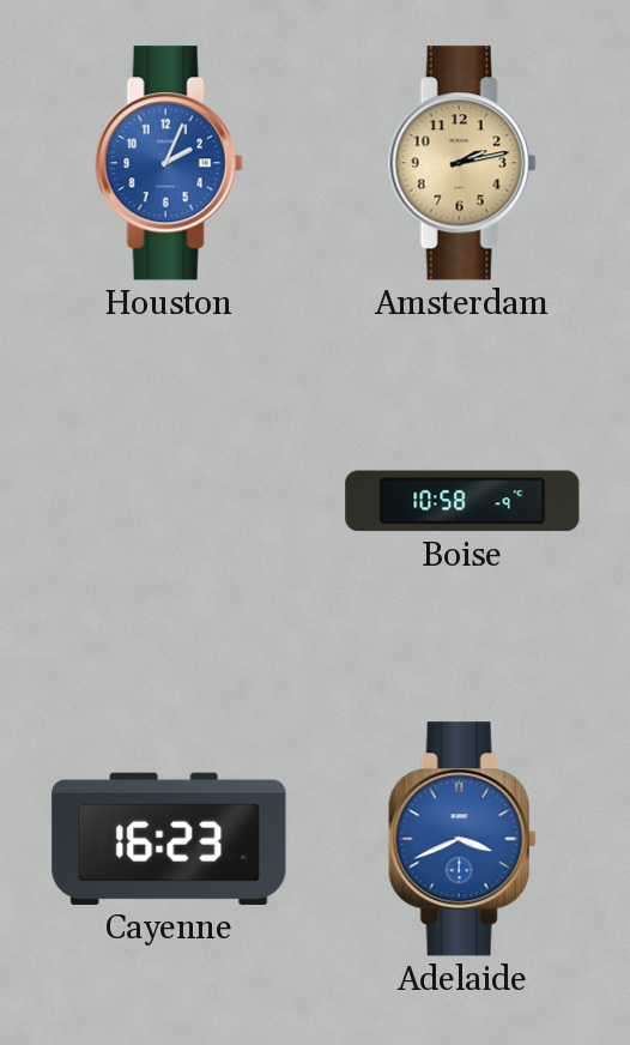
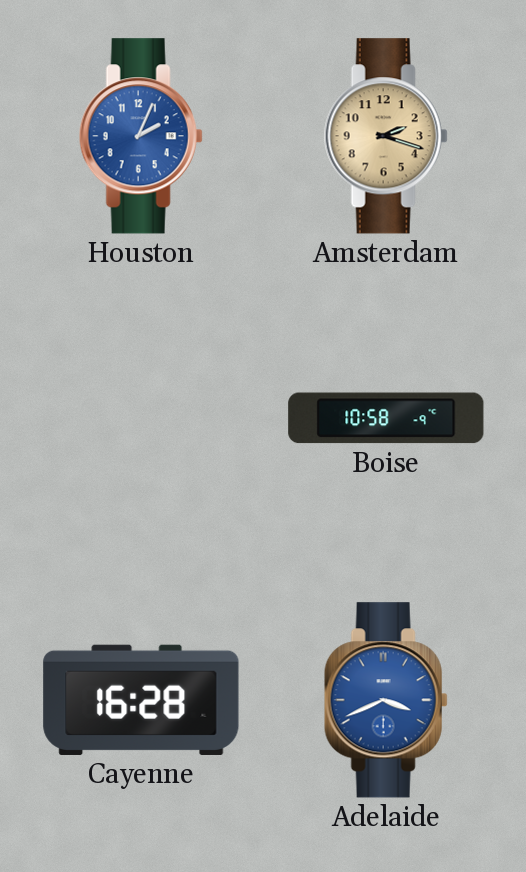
Amsterdam: 2:13 -> 2:18
Cayenne: 16:23 -> 16:28
